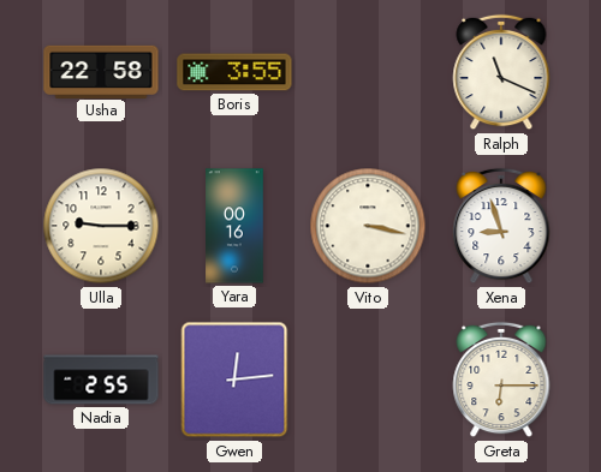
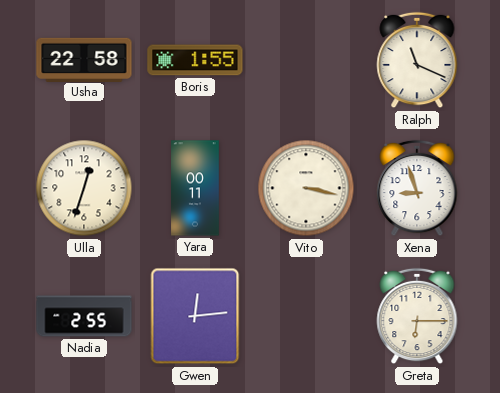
Boris: 3:55 -> 1:55
Ulla: 9:15 -> 12:33
Yara: 00:16 -> 00:11
